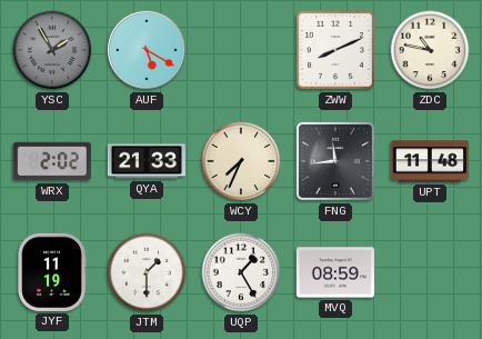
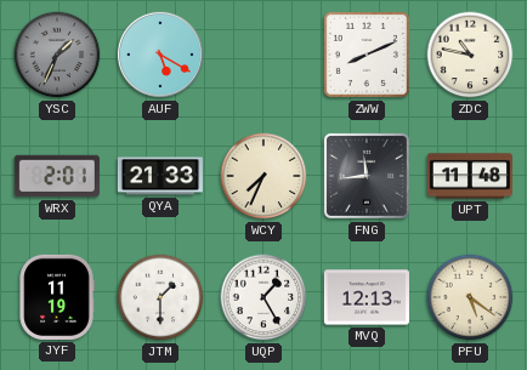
YSC: 1:55 -> 1:34
WRX: 2:02 -> 2:01
MVQ: 08:59 -> 12:13
PFU: none -> 5:21
